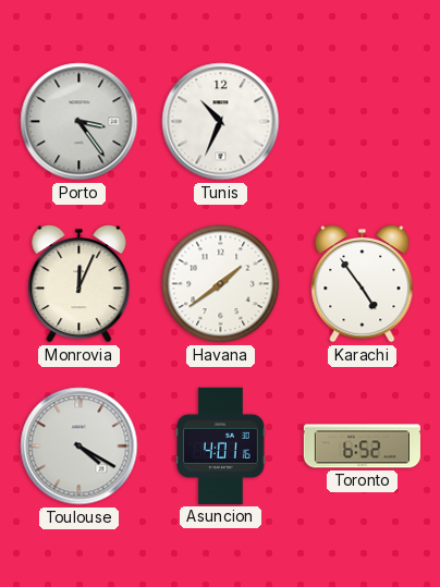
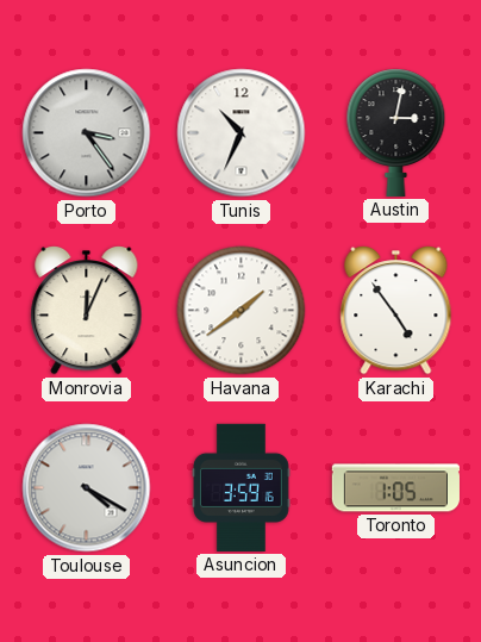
Austin: none -> 3:02
Asuncion: 4:01 -> 3:59
Toronto: 6:52 -> 1:05
